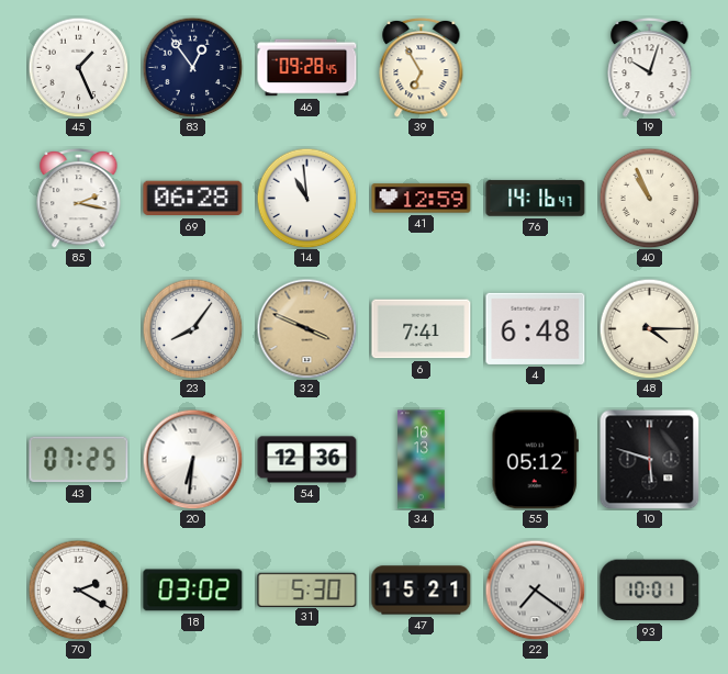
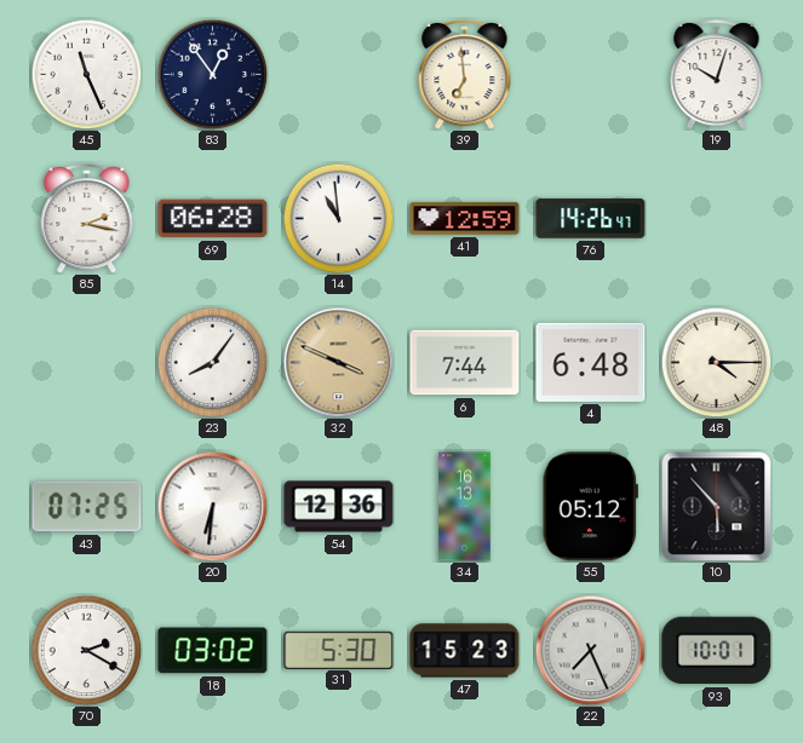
45: 1:26 -> 11:26
46: 09:28 -> none
39: 6:55 -> 6:59
76: 14:16 -> 14:26
40: 10:56 -> none
6: 7:41 -> 7:44
10: 5:48 -> 5:53
47: 15:21 -> 15:23
22: 7:21 -> 7:26
